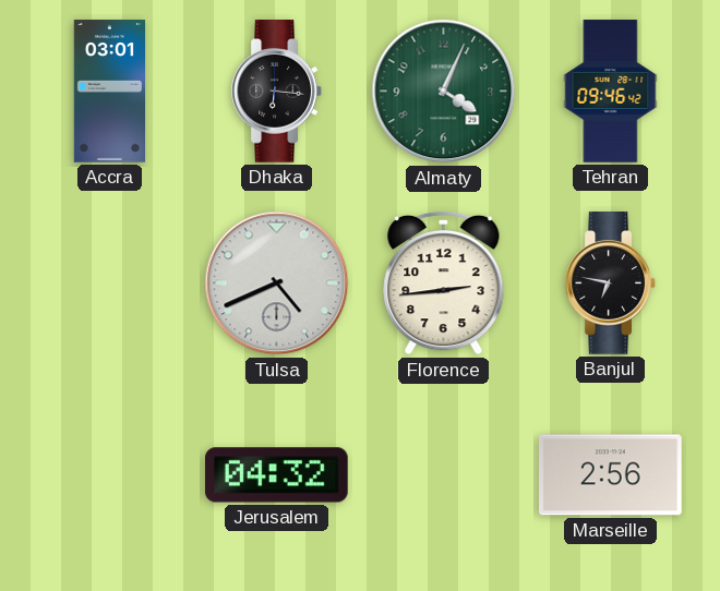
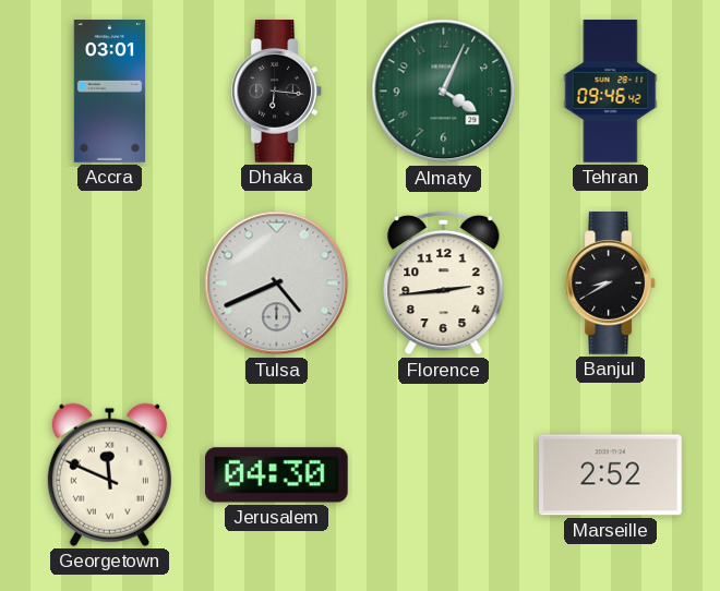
Banjul: 6:47 -> 8:40
Georgetown: none -> 11:49
Jerusalem: 04:32 -> 04:30
Marseille: 2:56 -> 2:52
